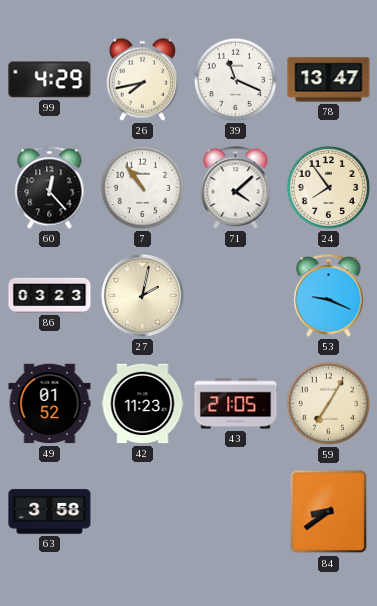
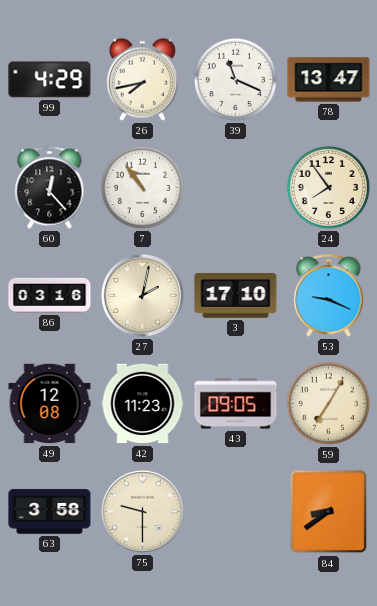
71: 4:08 -> none
86: 03:23 -> 03:16
3: none -> 17:10
49: 01:52 -> 12:08
43: 21:05 -> 09:05
75: none -> 9:30
